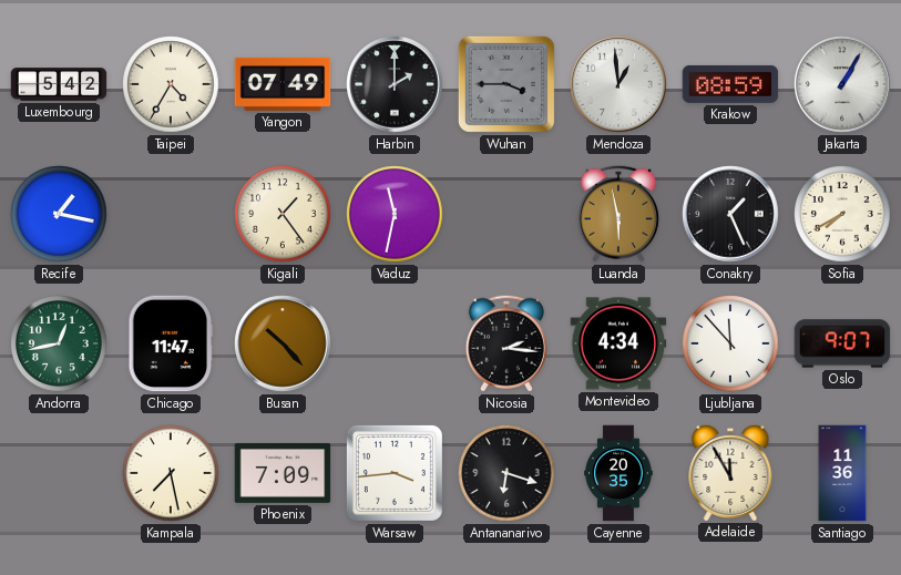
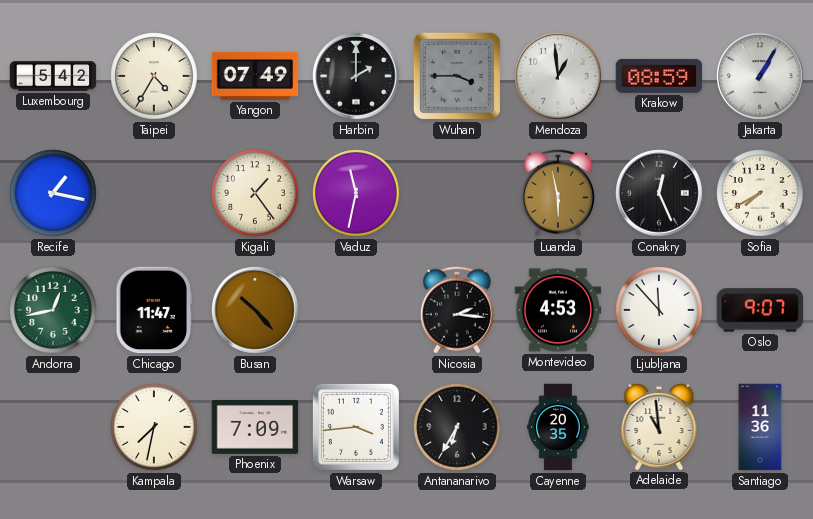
Conakry: 1:26 -> 12:26
Montevideo: 4:34 -> 4:53
Kampala: 7:28 -> 7:32
Antananarivo: 6:18 -> 6:35
Adelaide: 11:55 -> 10:59
